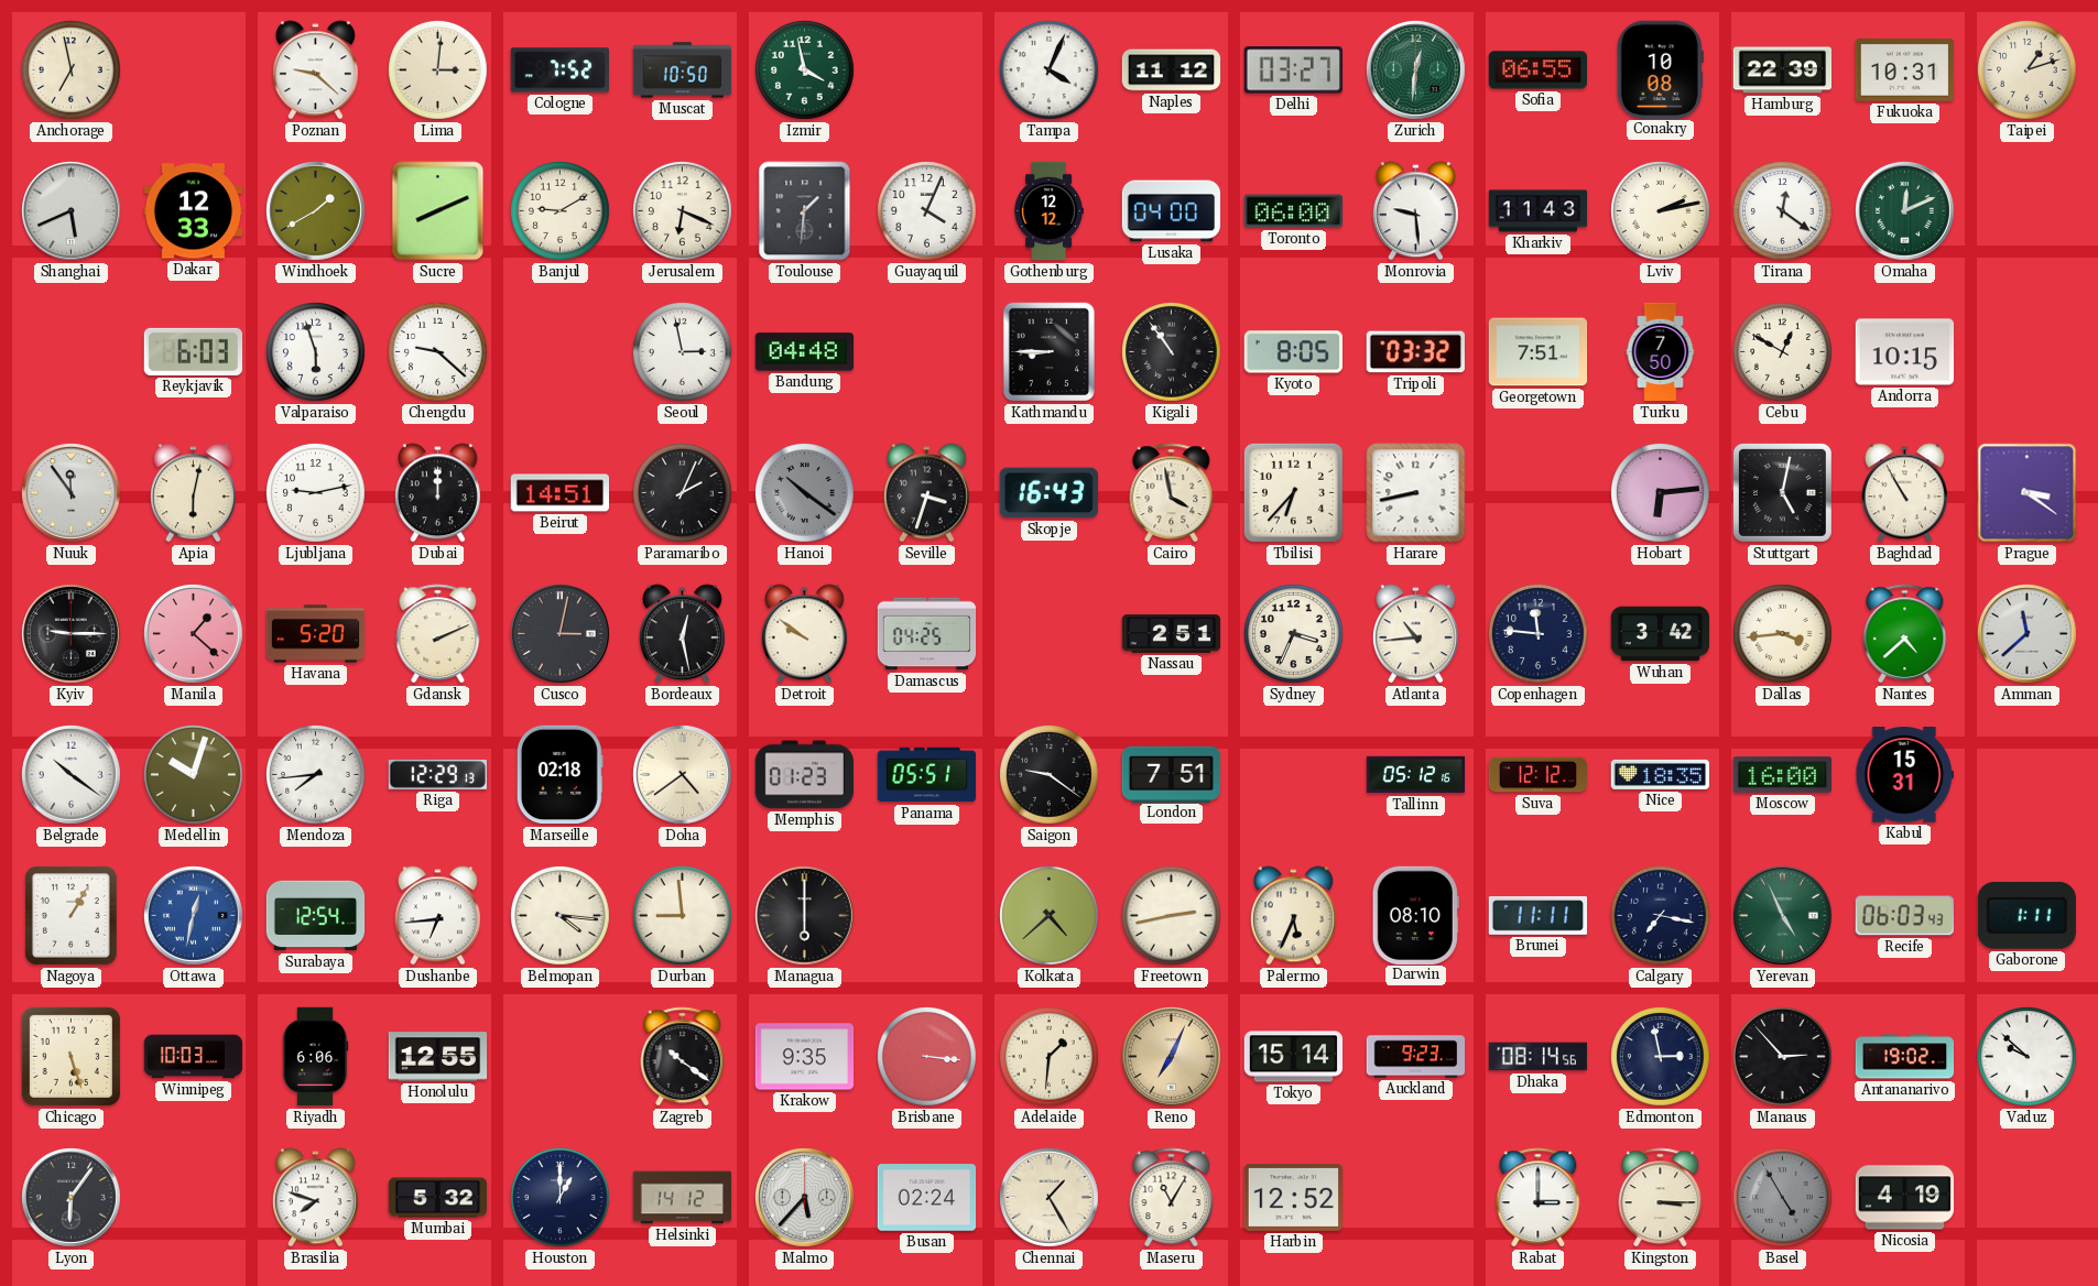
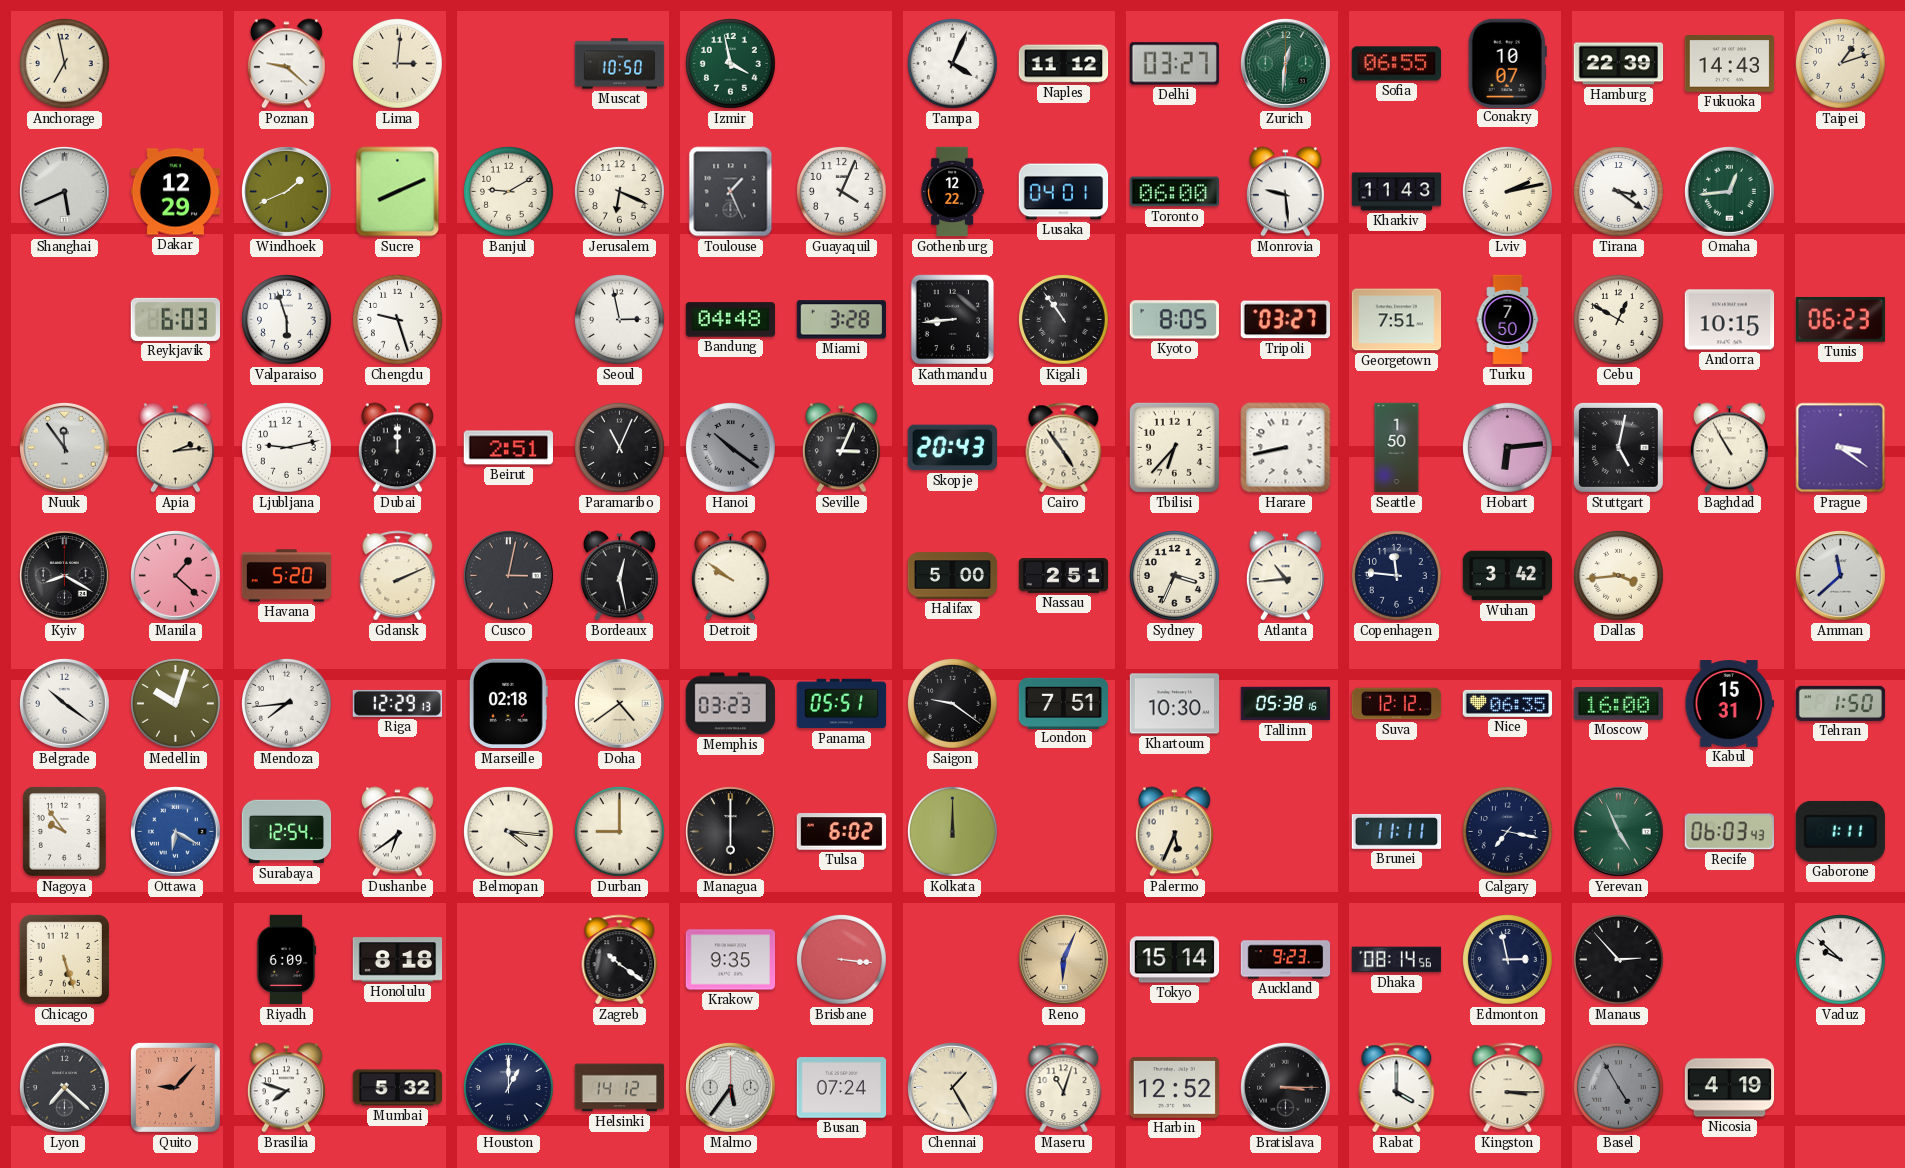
Cologne: 7:52 -> none
Conakry: 10:08 -> 10:07
Fukuoka: 10:31 -> 14:43
Dakar: 12:33 -> 12:29
Windhoek: 1:40 -> 1:41
Toulouse: 1:31 -> 1:26
Gothenburg: 12:12 -> 12:22
Lusaka: 04:00 -> 04:01
Tirana: 12:21 -> 3:21
Omaha: 12:11 -> 12:44
Chengdu: 9:22 -> 9:27
Miami: none -> 3:28
Kathmandu: 8:45 -> 8:44
Tripoli: 03:32 -> 03:27
Tunis: none -> 06:23
Apia: 6:02 -> 2:14
Beirut: 14:51 -> 2:51
Paramaribo: 2:04 -> 11:04
Seville: 3:33 -> 3:04
Skopje: 16:43 -> 20:43
Cairo: 3:58 -> 4:54
Seattle: none -> 1:50
Kyiv: 9:15 -> 8:20
Damascus: 04:25 -> none
Halifax: none -> 5:00
Nantes: 4:38 -> none
Memphis: 01:23 -> 03:23
Khartoum: none -> 10:30
Tallinn: 05:12 -> 05:38
Nice: 18:35 -> 06:35
Tehran: none -> 1:50
Nagoya: 1:05 -> 9:54
Ottawa: 12:32 -> 6:20
Dushanbe: 6:44 -> 6:39
Durban: 8:59 -> 9:00
Tulsa: none -> 6:02
Kolkata: 4:38 -> 12:00
Freetown: 2:43 -> none
Darwin: 08:10 -> none
Winnipeg: 10:03 -> none
Riyadh: 6:06 -> 6:09
Honolulu: 12:55 -> 8:18
Adelaide: 1:31 -> none
Reno: 7:04 -> 6:04
Antananarivo: 19:02 -> none
Lyon: 6:06 -> 7:22
Quito: none -> 9:07
Malmo: 5:37 -> 5:36
Busan: 02:24 -> 07:24
Maseru: 11:05 -> 11:03
Bratislava: none -> 3:15
Rabat: 3:00 -> 4:00
